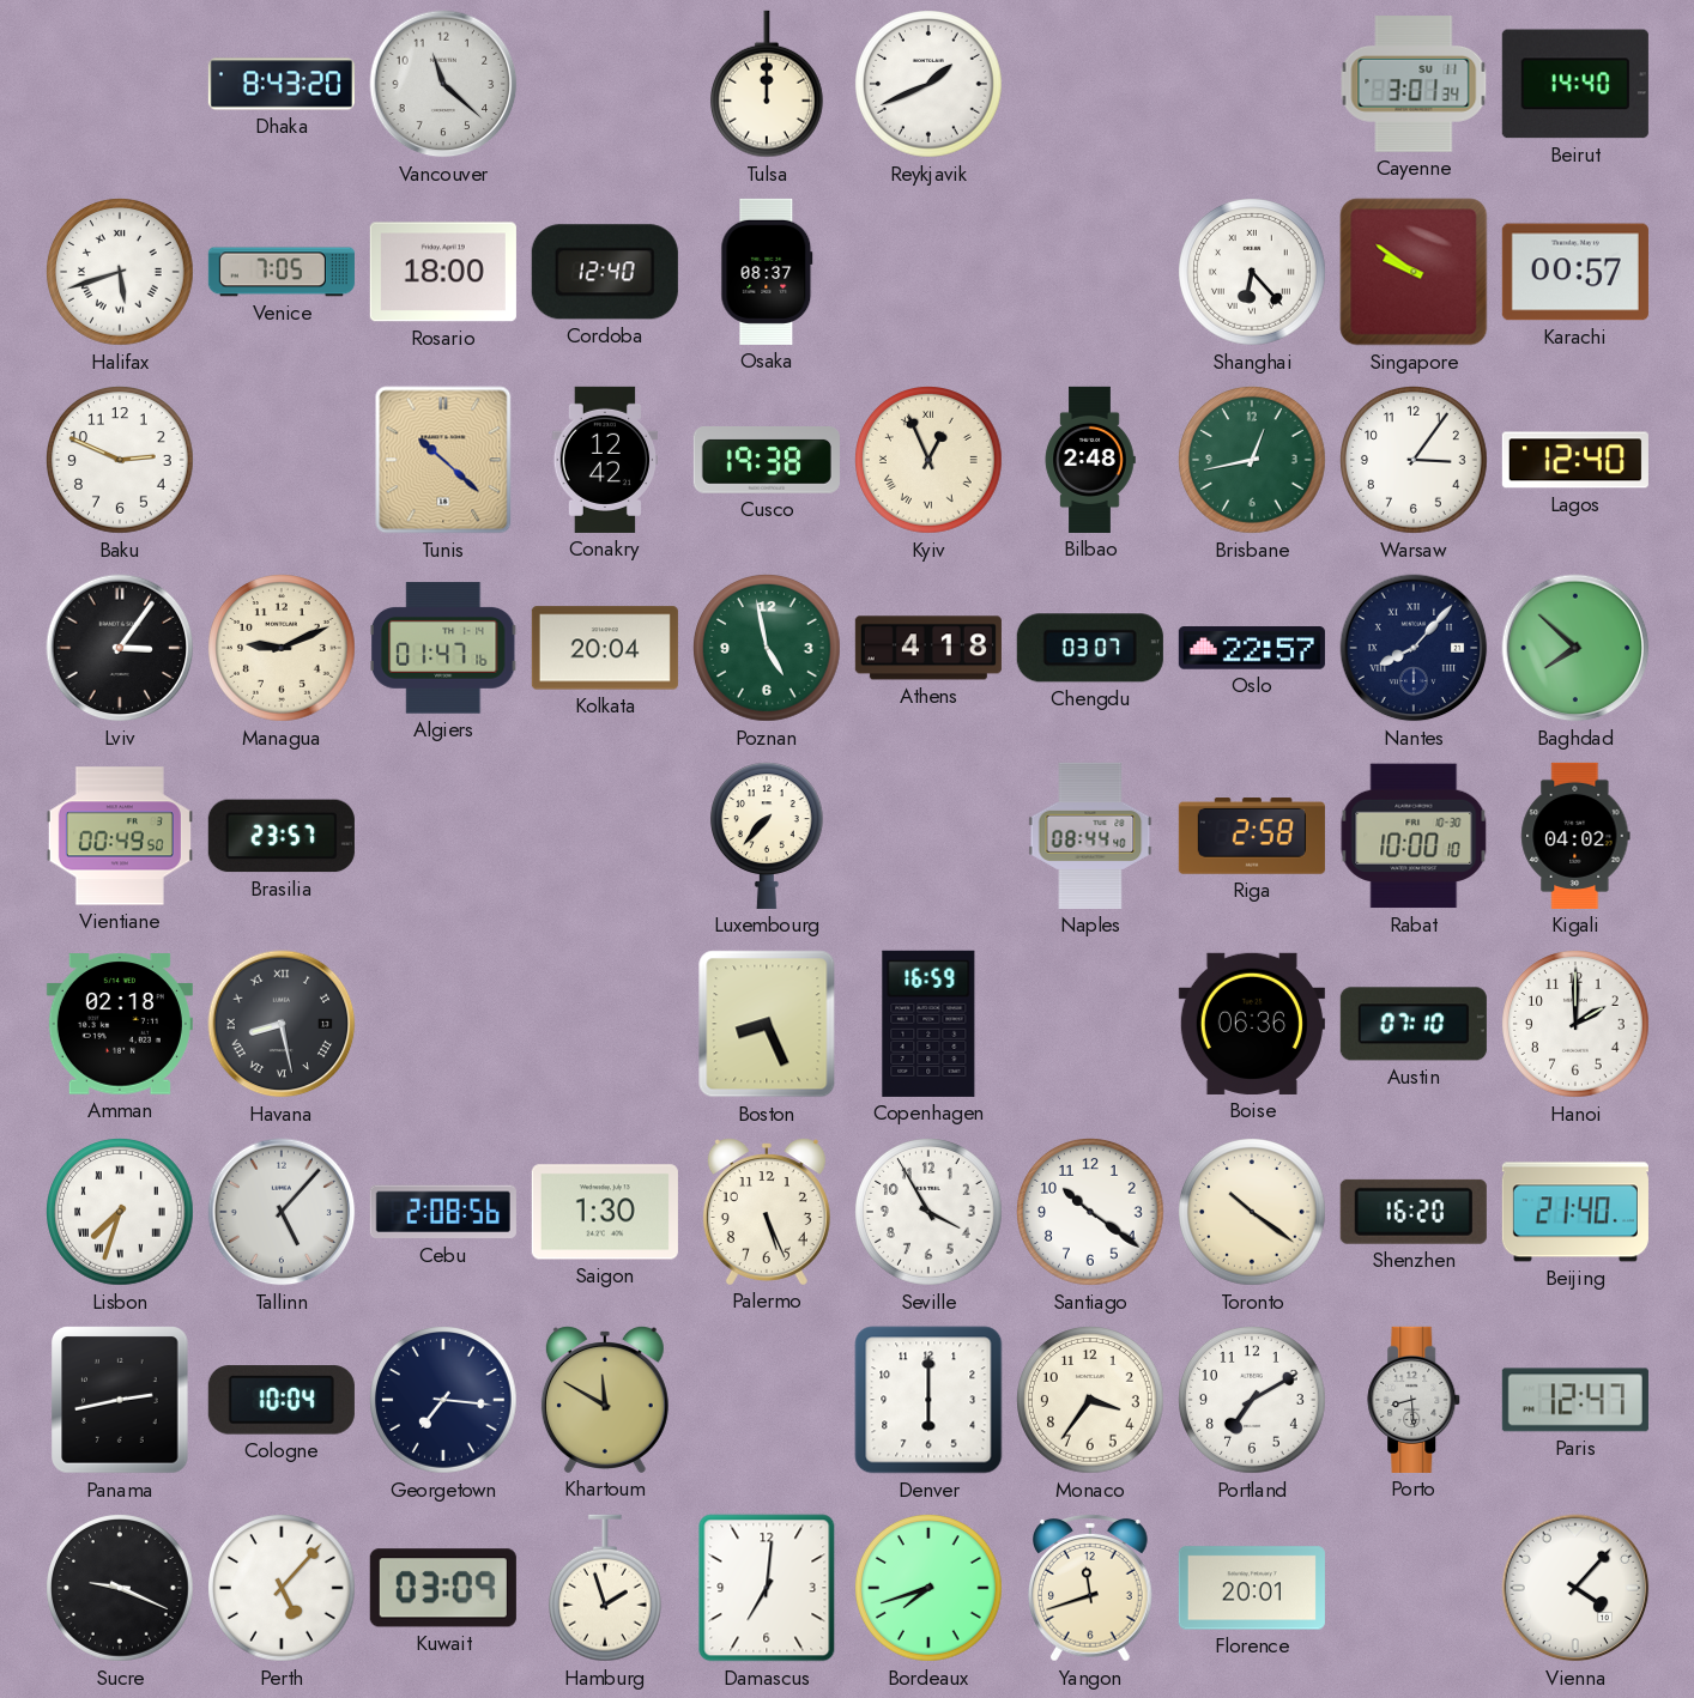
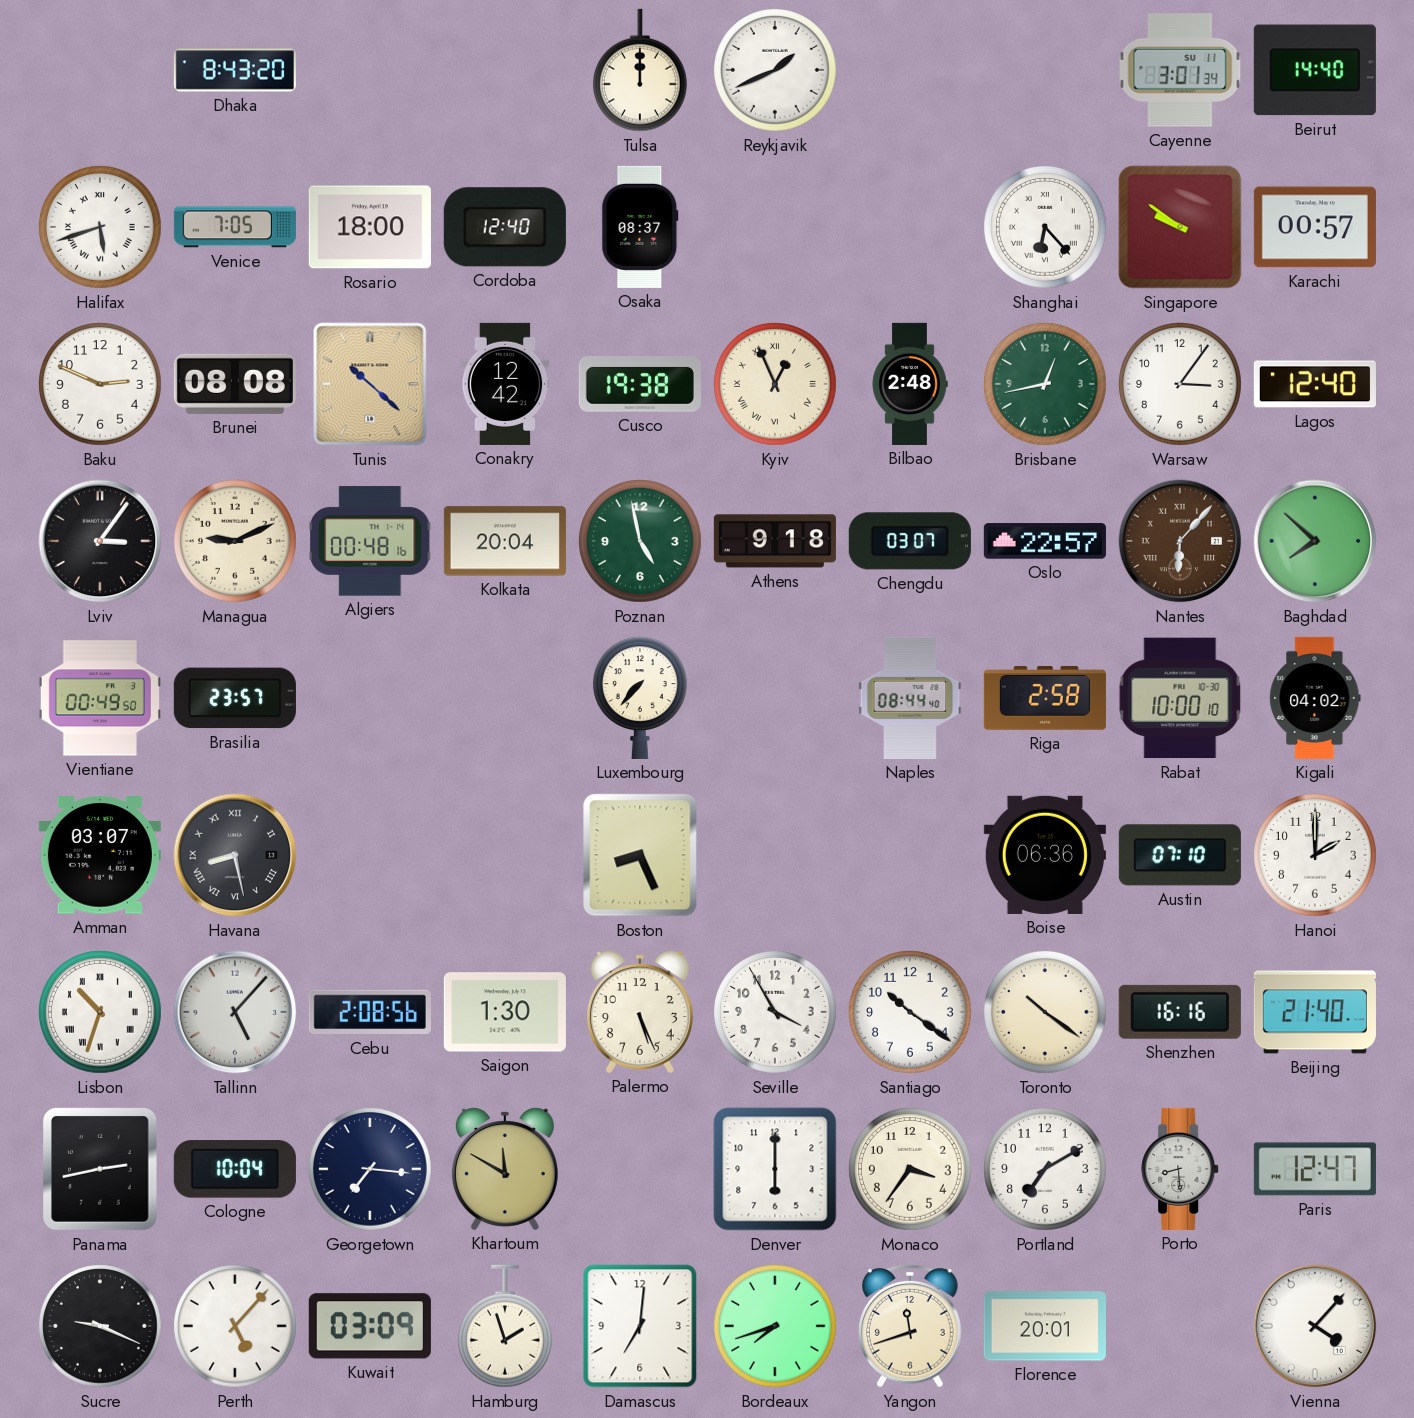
Vancouver: 11:22 -> none
Brunei: none -> 08:08
Algiers: 01:47 -> 00:48
Athens: 4:18 -> 9:18
Nantes: 8:07 -> 6:07
Nantes dial: navy -> brown
Amman: 02:18 -> 03:07
Copenhagen: 16:59 -> none
Lisbon: 7:33 -> 10:33
Shenzhen: 16:20 -> 16:16
